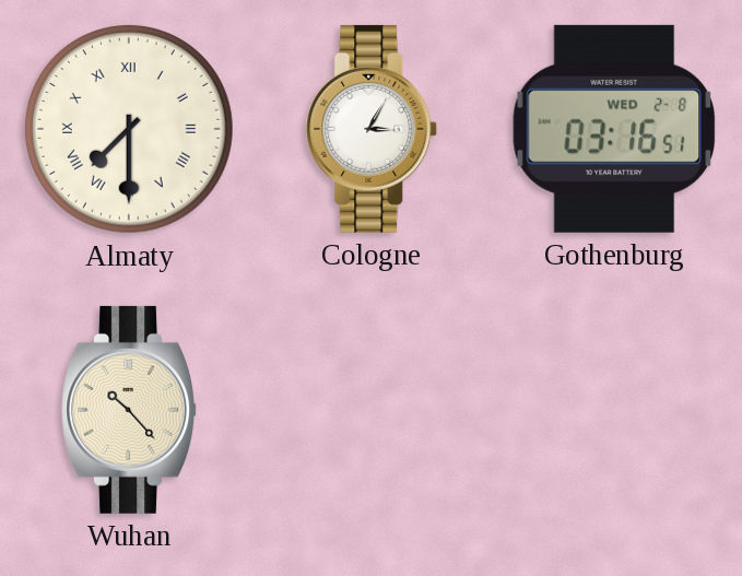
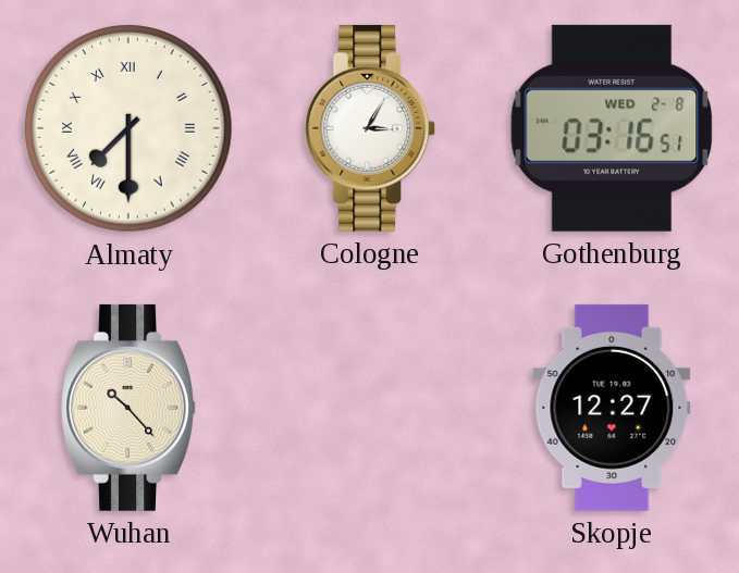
Skopje: none -> 12:27
